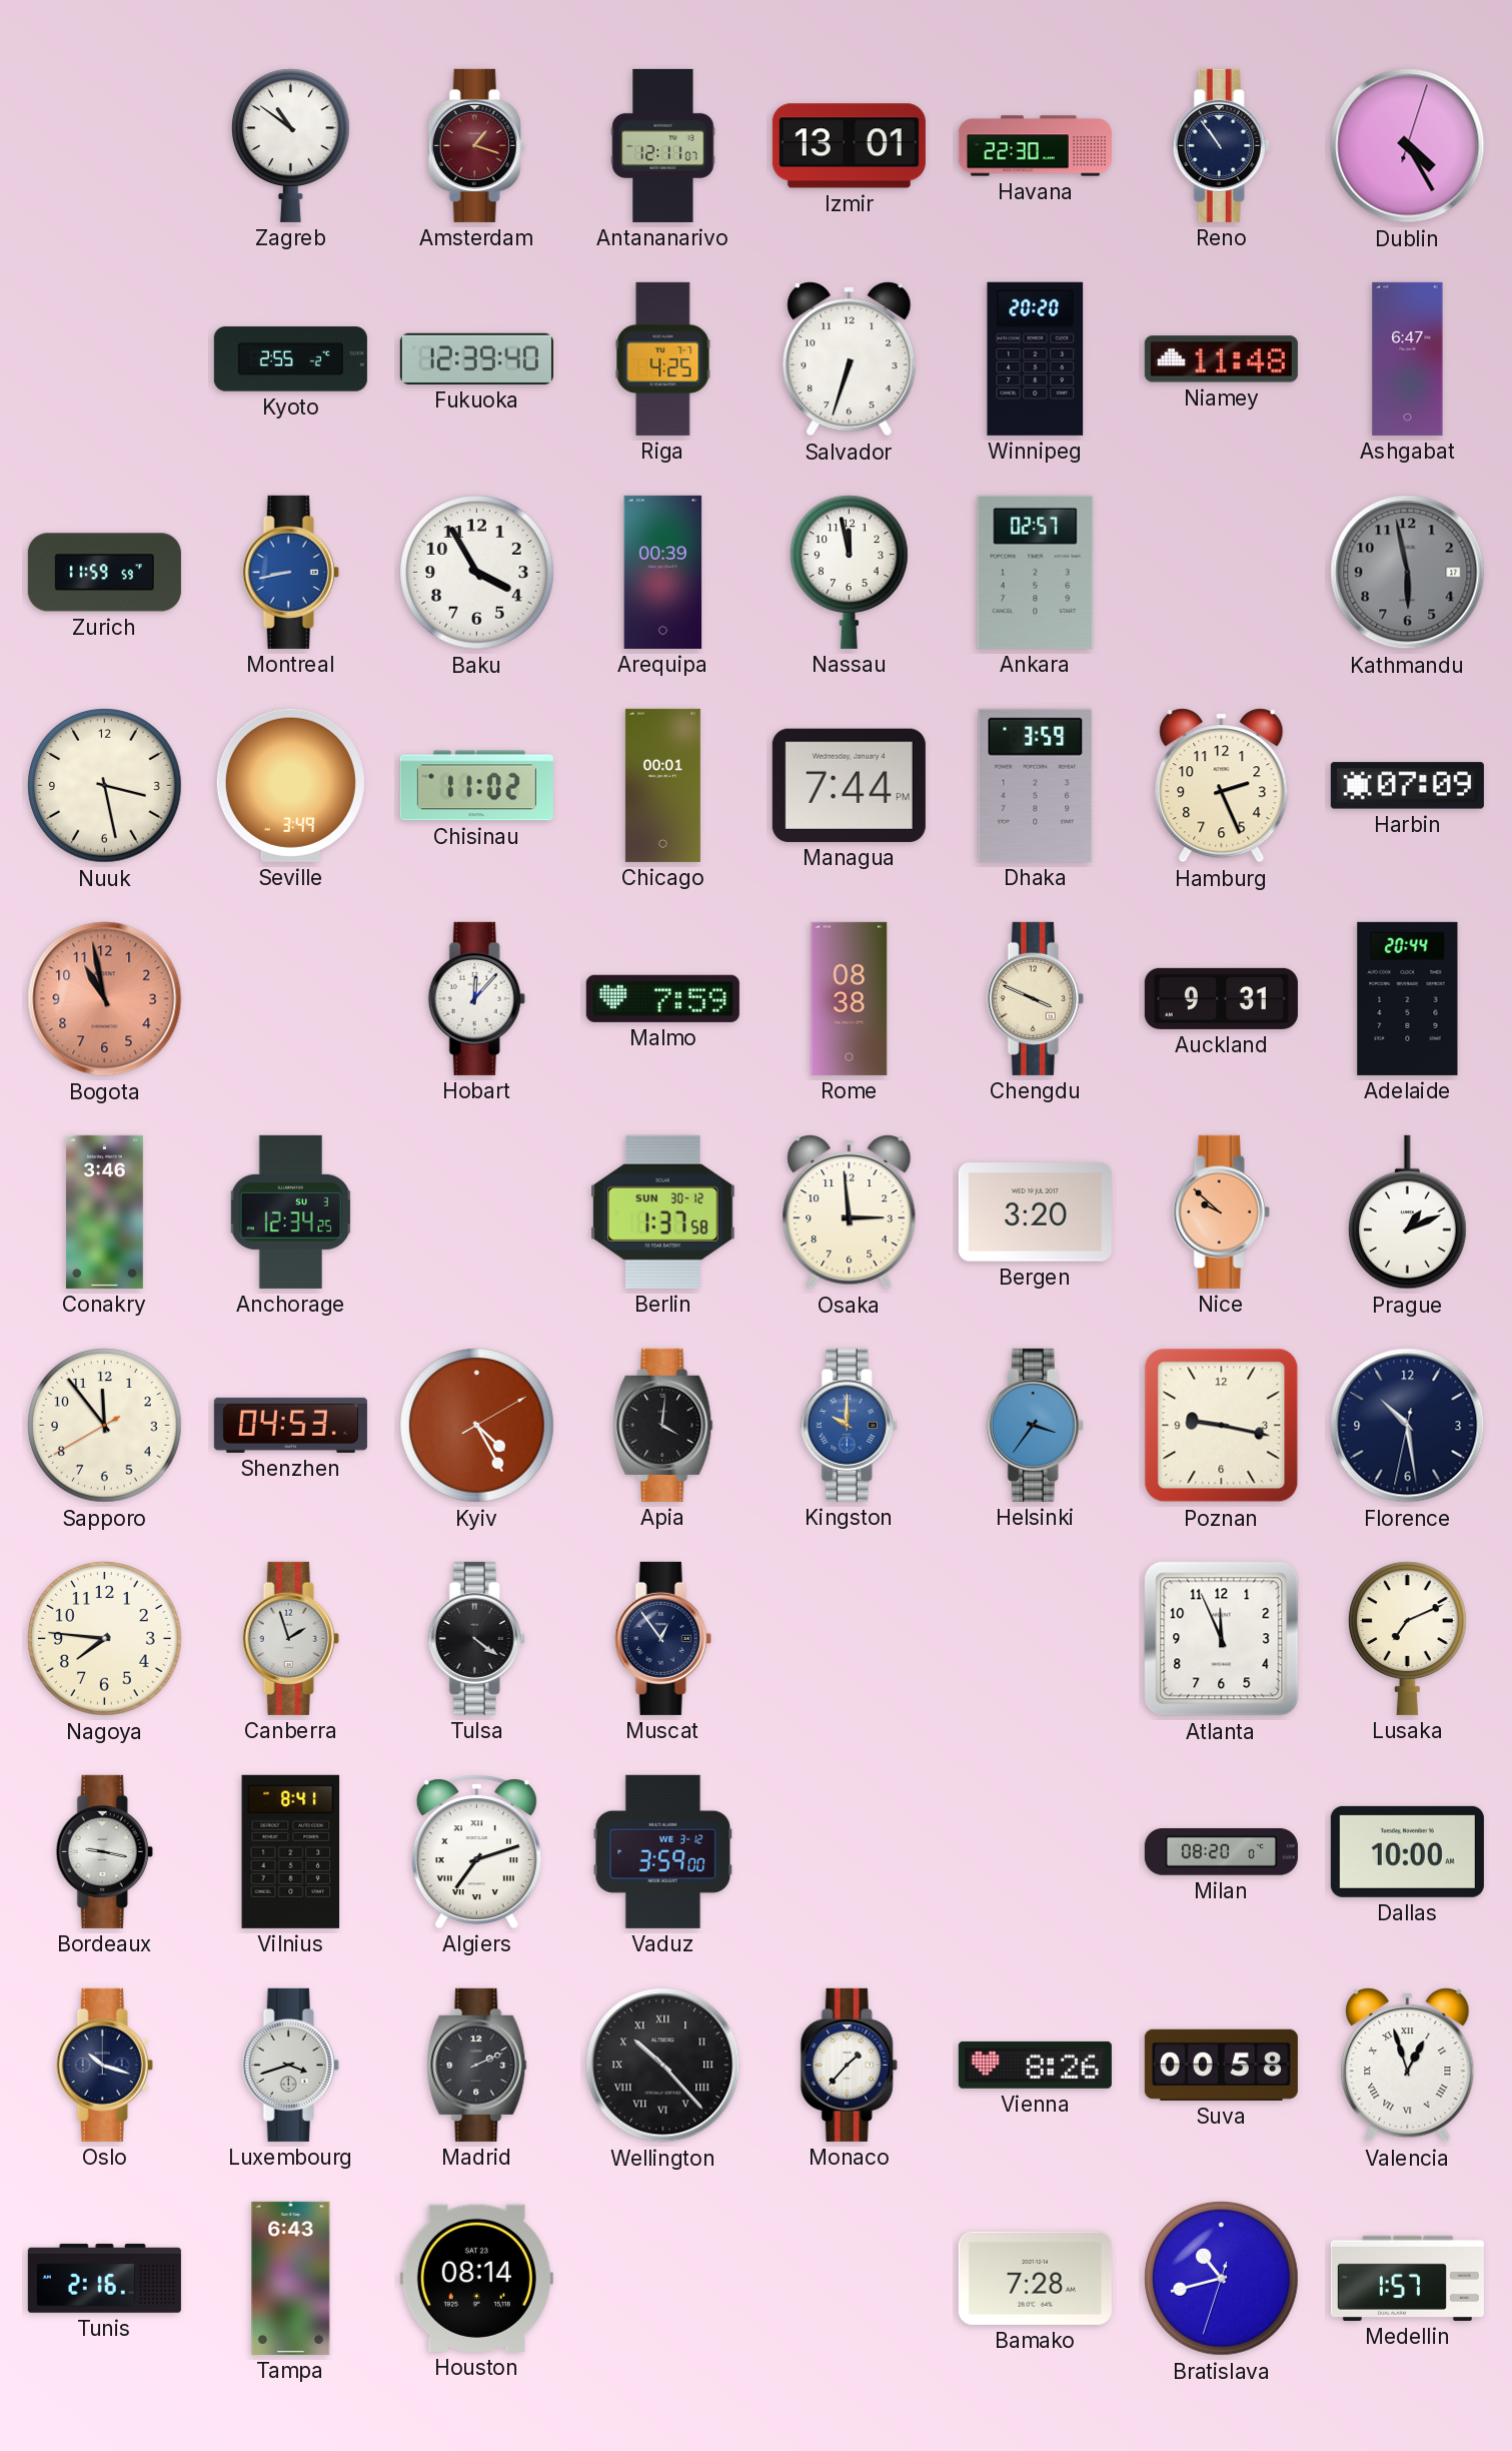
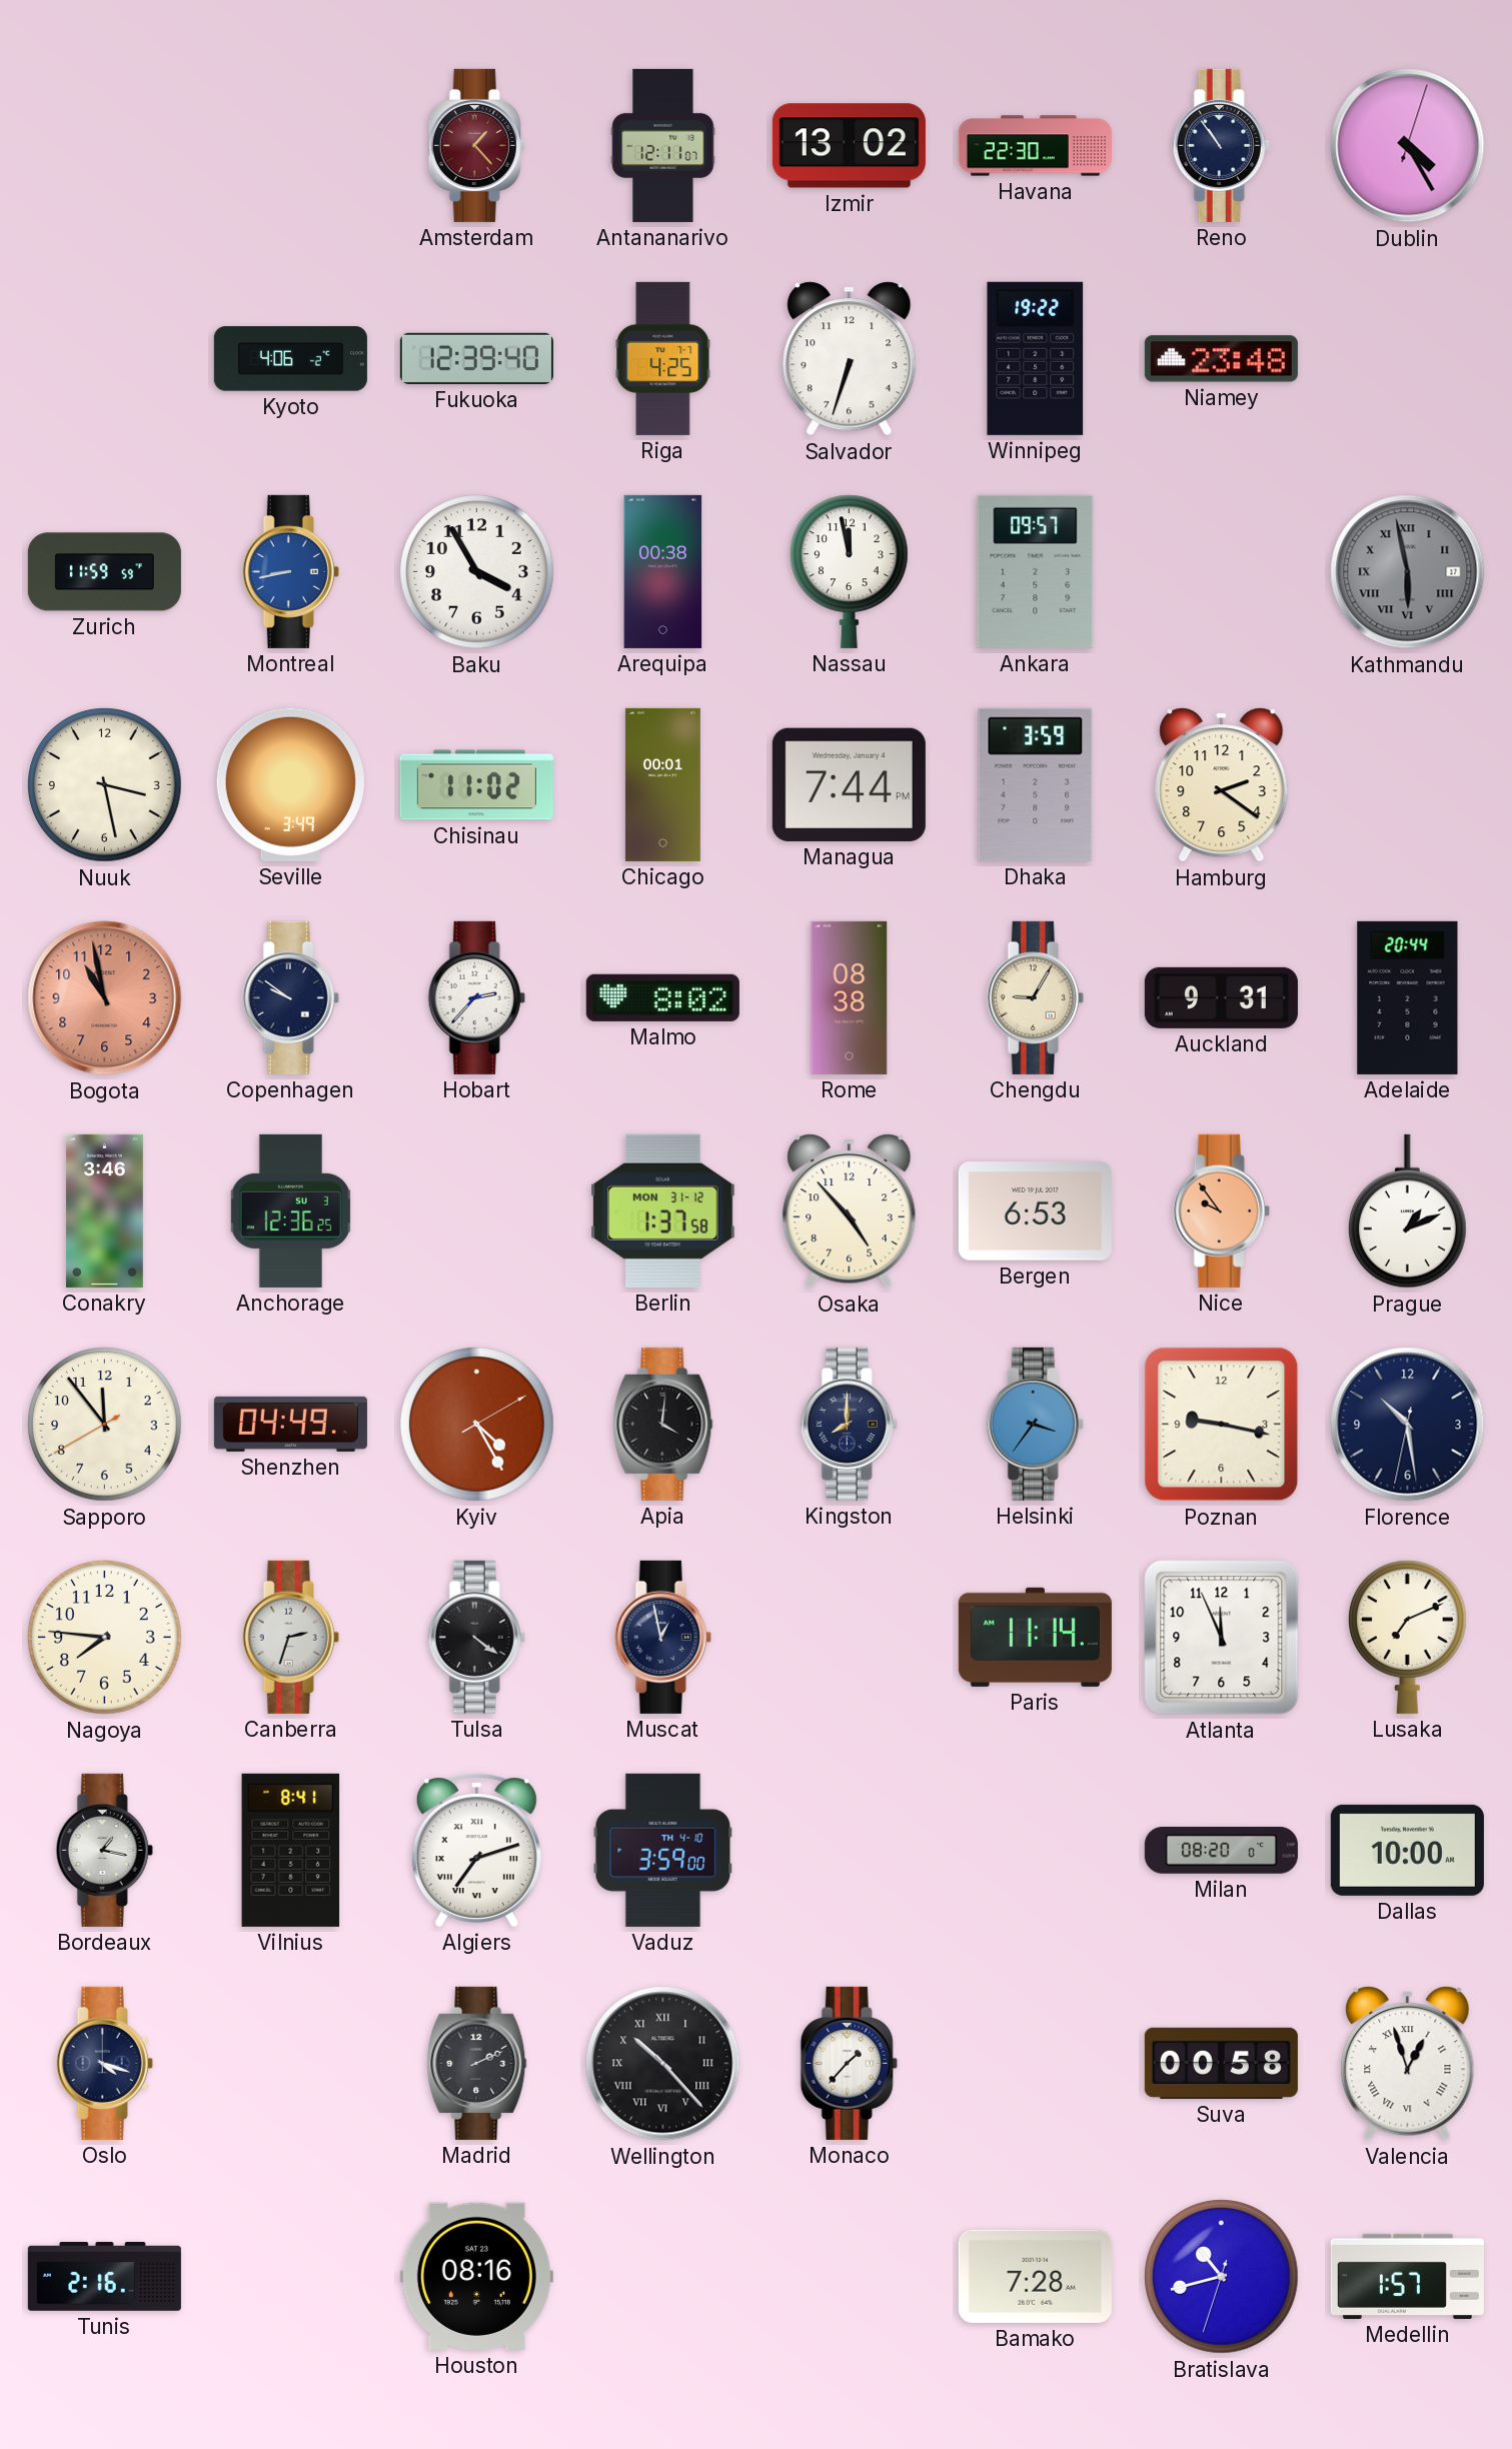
Zagreb: 10:51 -> none
Amsterdam: 1:18 -> 1:23
Izmir: 13:01 -> 13:02
Kyoto: 2:55 -> 4:06
Winnipeg: 20:20 -> 19:22
Niamey: 11:48 -> 23:48
Ashgabat: 6:47 -> none
Arequipa: 00:39 -> 00:38
Ankara: 02:57 -> 09:57
Kathmandu numerals: Arabic -> Roman
Hamburg: 2:26 -> 2:21
Harbin: 07:09 -> none
Copenhagen: none -> 9:51
Hobart: 12:07 -> 2:37
Malmo: 7:59 -> 8:02
Chengdu: 3:49 -> 9:05
Anchorage: 12:34 -> 12:36
Berlin date: SUN 30-12 -> MON 31-12
Osaka: 2:59 -> 4:53
Bergen: 3:20 -> 6:53
Nice: 9:52 -> 9:54
Shenzhen: 04:53 -> 04:49
Kingston: 10:00 -> 8:00
Kingston dial: blue -> navy
Canberra: 1:57 -> 2:33
Muscat: 12:54 -> 12:58
Paris: none -> 11:14
Bordeaux: 9:17 -> 1:17
Vaduz date: WE 3-12 -> TH 4-10
Oslo: 10:18 -> 4:18
Luxembourg: 3:42 -> none
Vienna: 8:26 -> none
Tampa: 6:43 -> none
Houston: 08:14 -> 08:16
